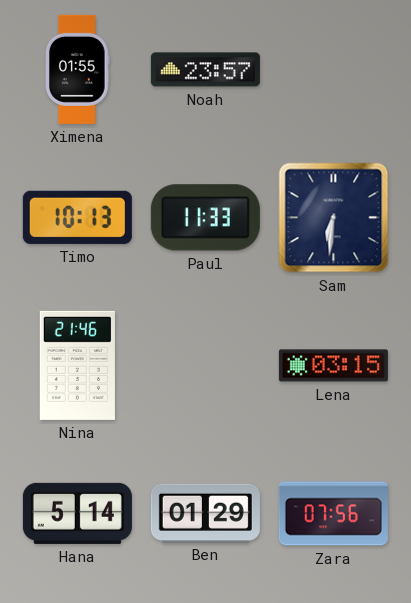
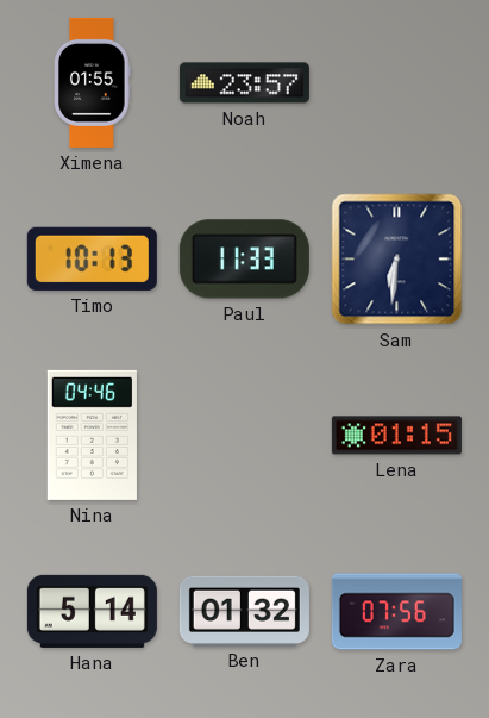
Nina: 21:46 -> 04:46
Lena: 03:15 -> 01:15
Ben: 01:29 -> 01:32
